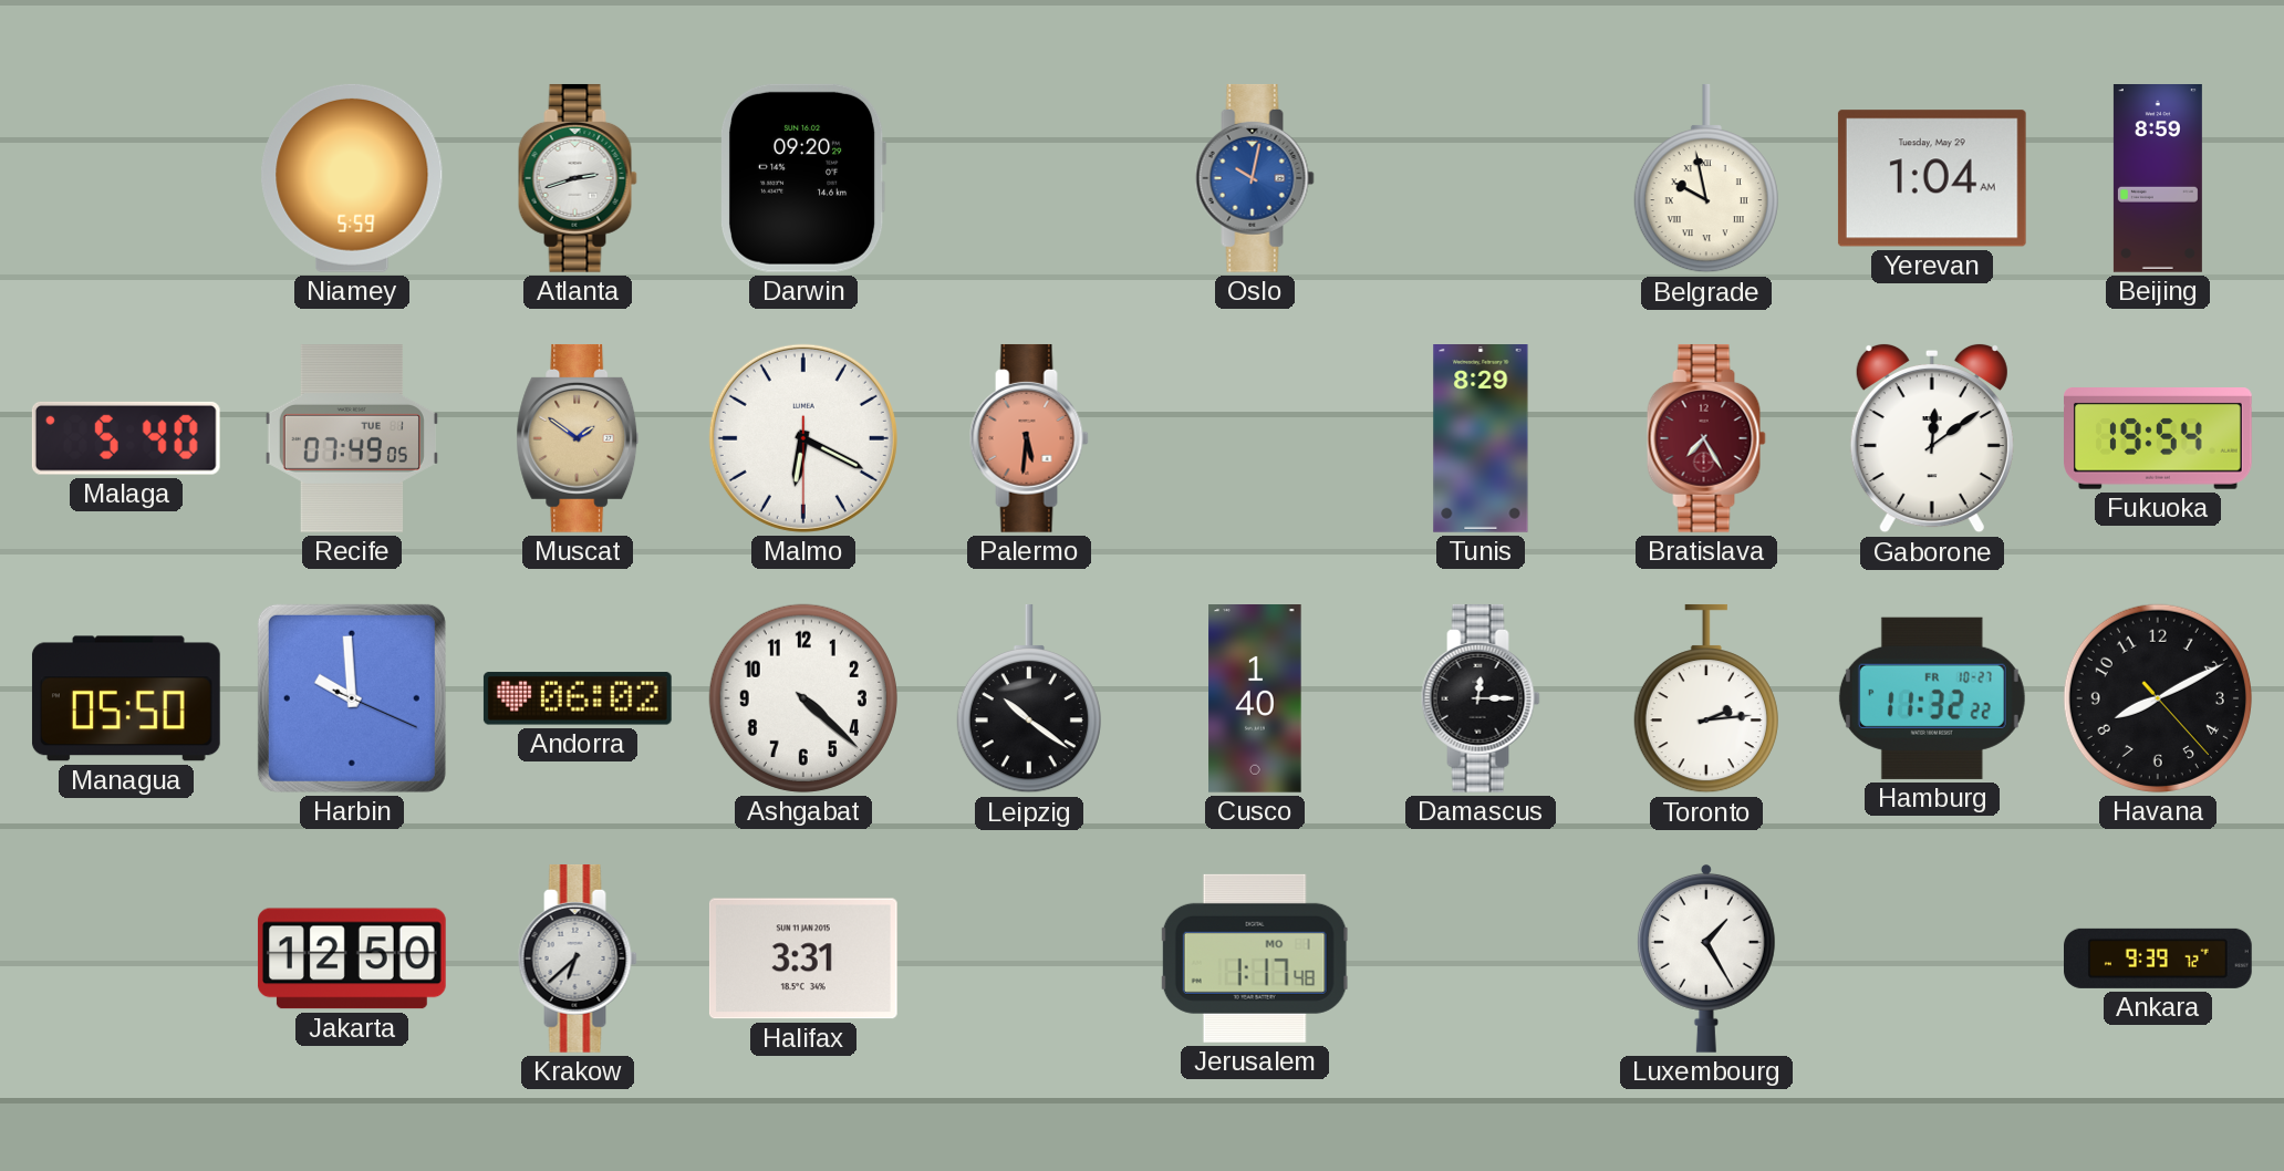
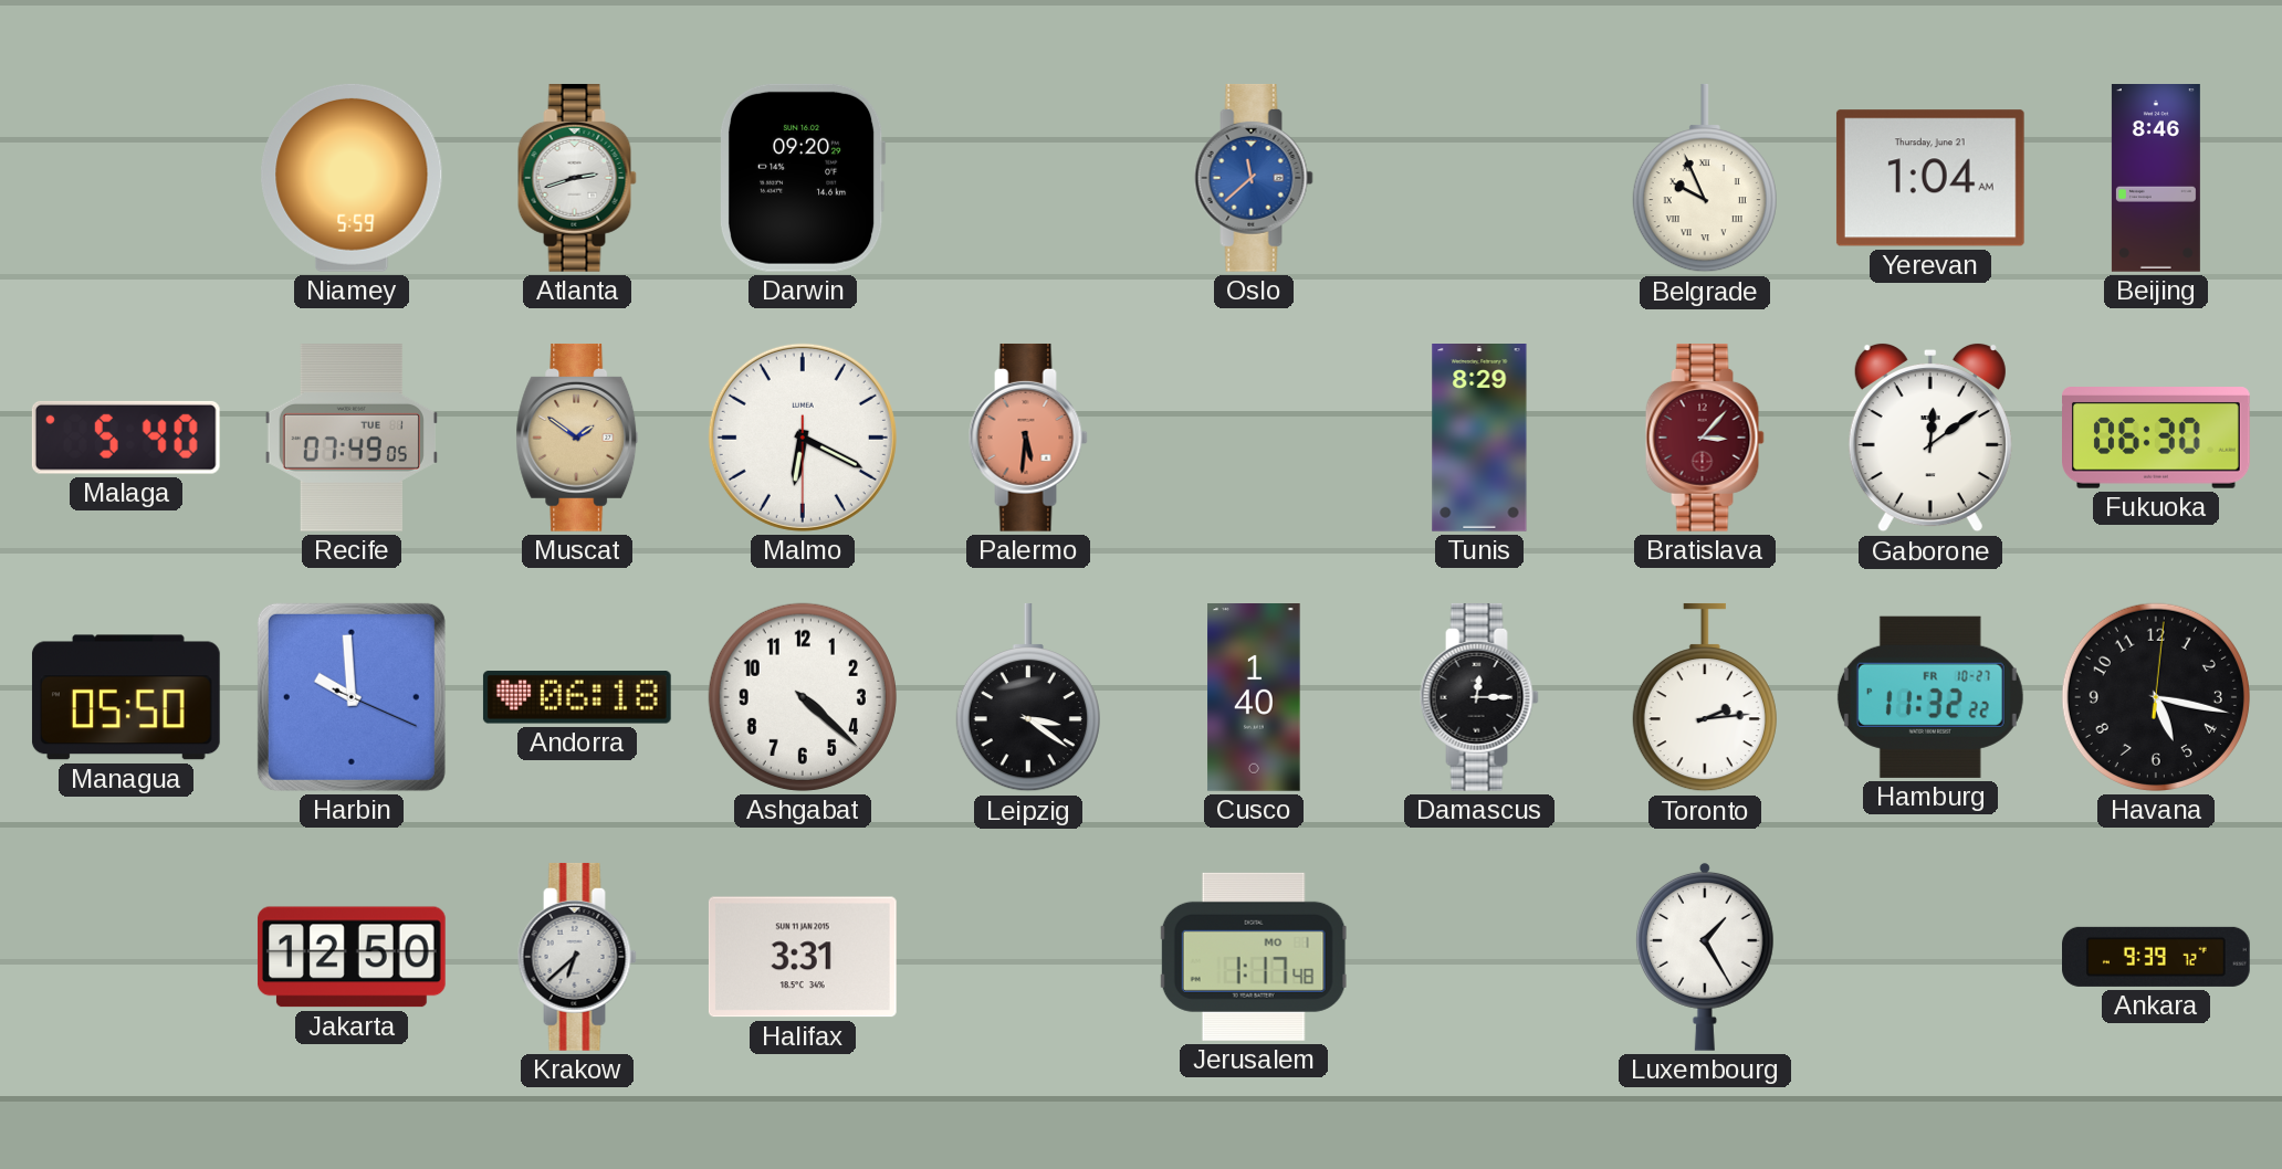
Oslo: 10:02 -> 11:38
Belgrade: 9:58 -> 9:56
Yerevan date: Tuesday, May 29 -> Thursday, June 21
Beijing: 8:59 -> 8:46
Bratislava: 7:25 -> 3:07
Fukuoka: 19:54 -> 06:30
Andorra: 06:02 -> 06:18
Leipzig: 10:21 -> 3:21
Havana: 8:10 -> 5:17
